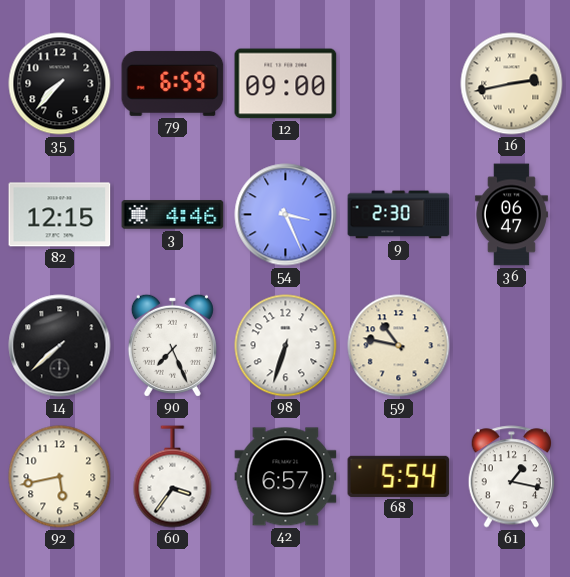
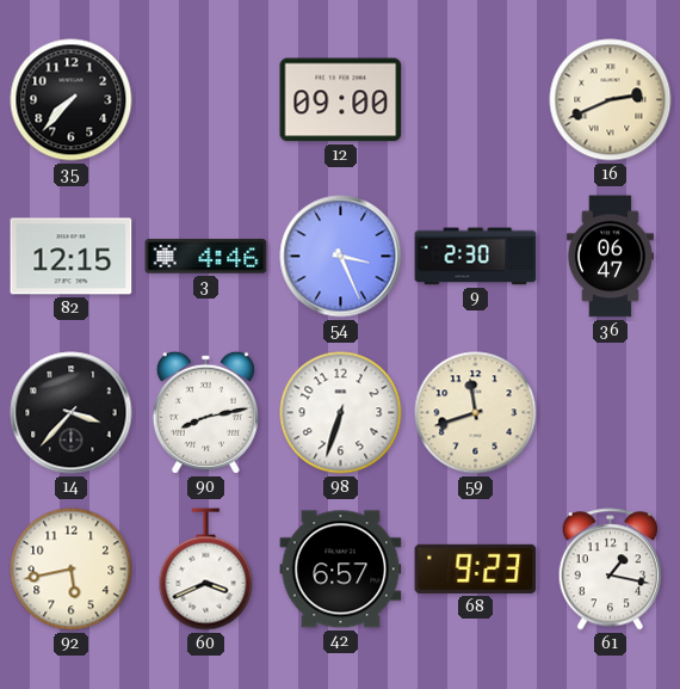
79: 6:59 -> none
16: 2:43 -> 2:41
14: 7:38 -> 3:37
90: 7:26 -> 8:13
59: 10:47 -> 11:42
60: 3:36 -> 3:41
68: 5:54 -> 9:23
